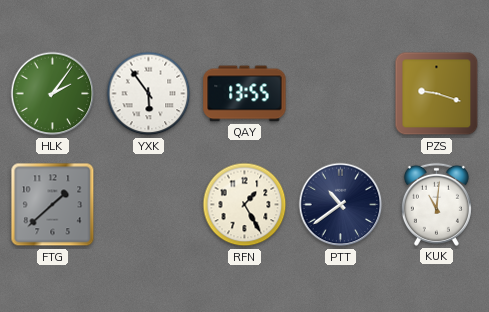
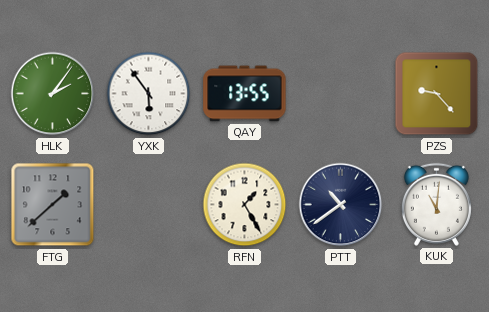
PZS: 9:18 -> 9:23
